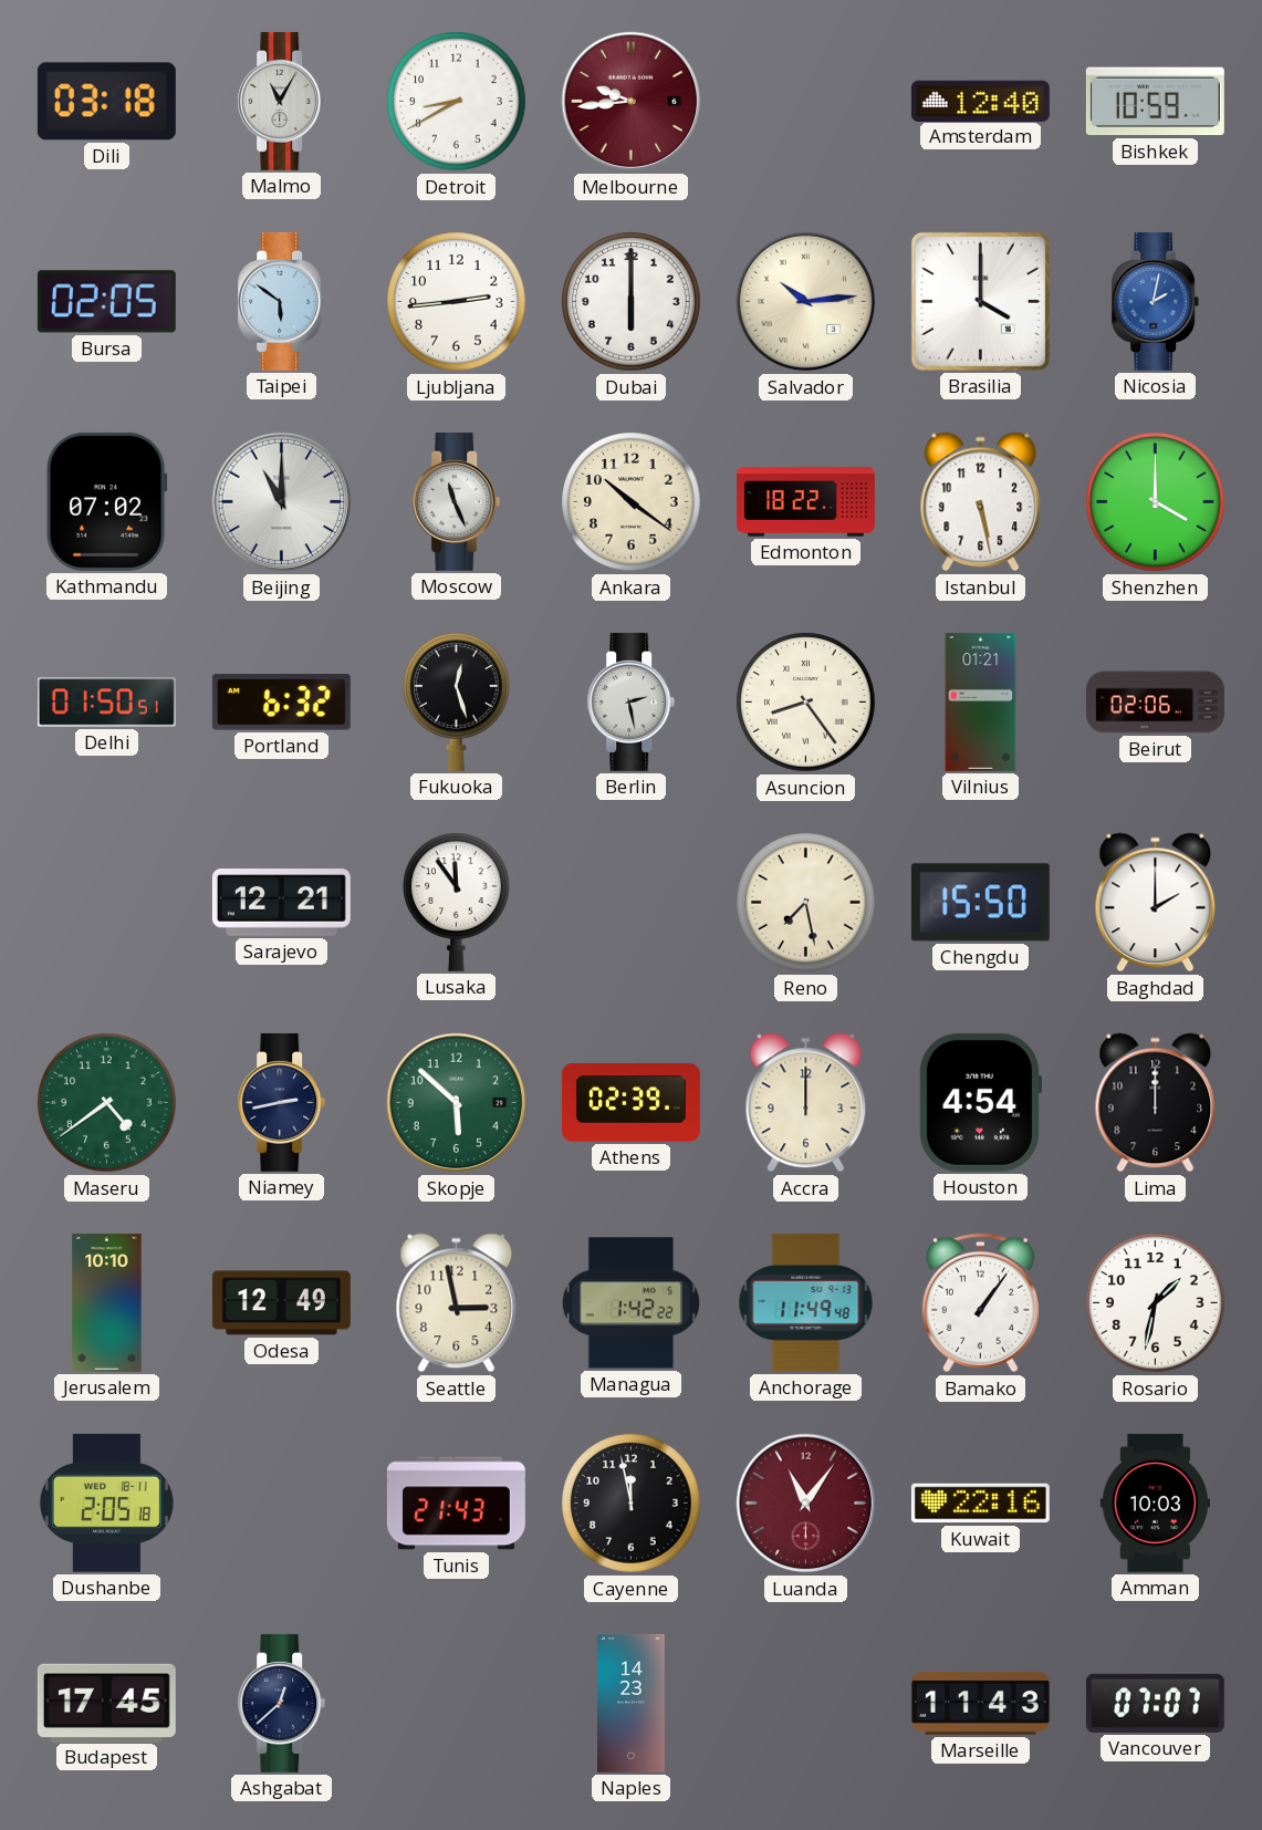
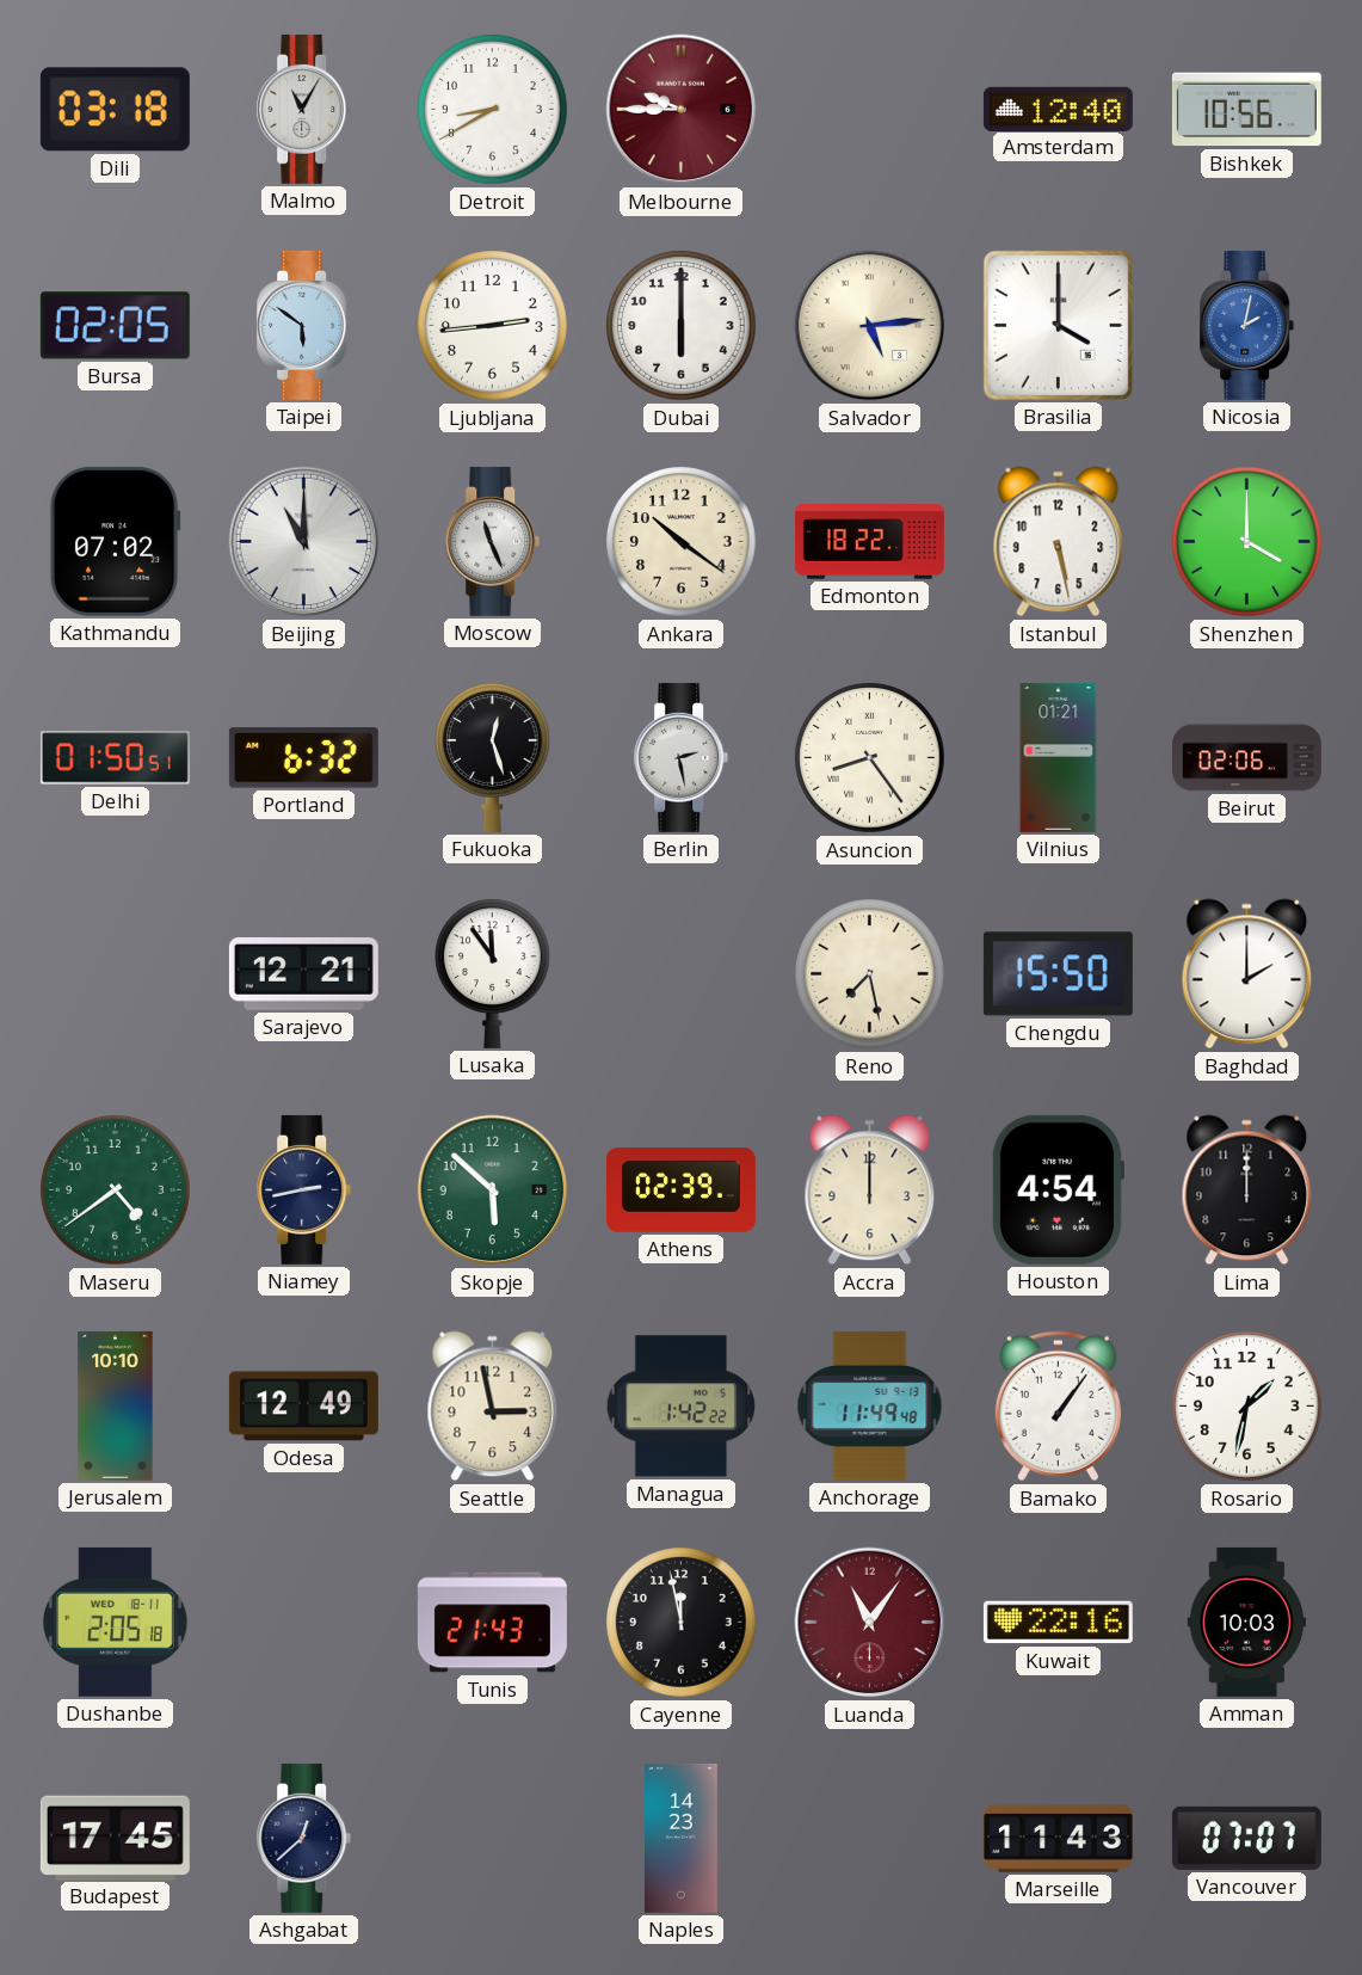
Melbourne: 9:44 -> 9:45
Bishkek: 10:59 -> 10:56
Salvador: 10:14 -> 5:14
